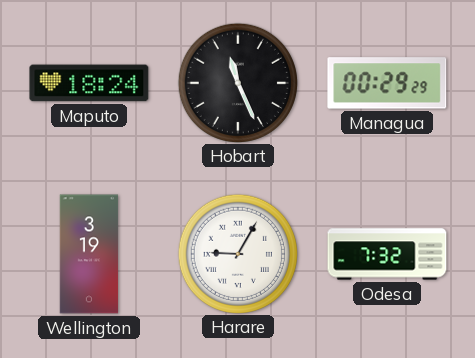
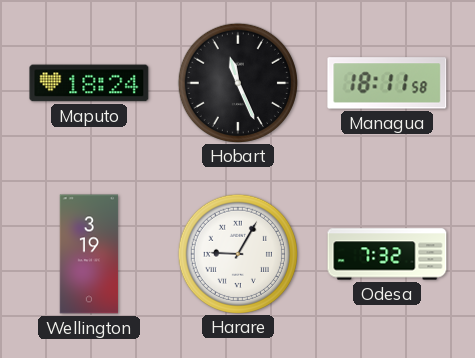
Managua: 00:29 -> 18:11
